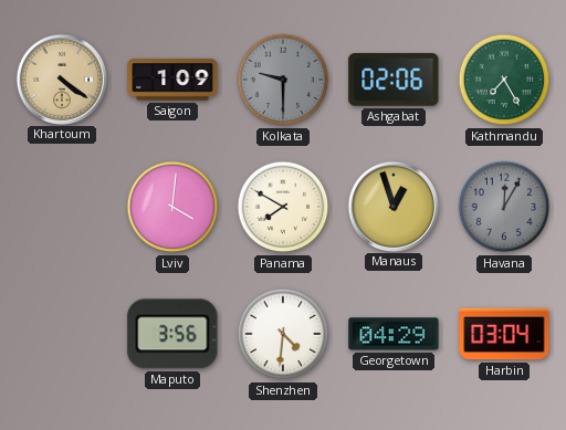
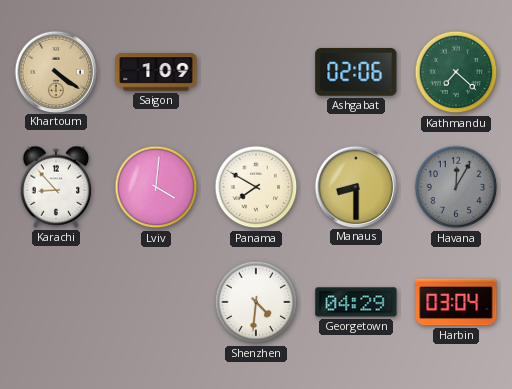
Kolkata: 9:30 -> none
Kathmandu: 7:25 -> 7:22
Karachi: none -> 8:53
Manaus: 12:57 -> 8:30
Maputo: 3:56 -> none
